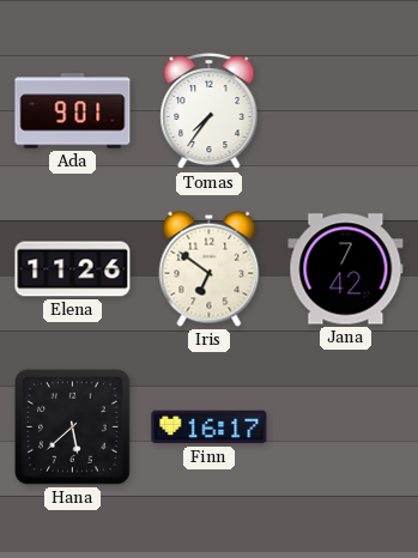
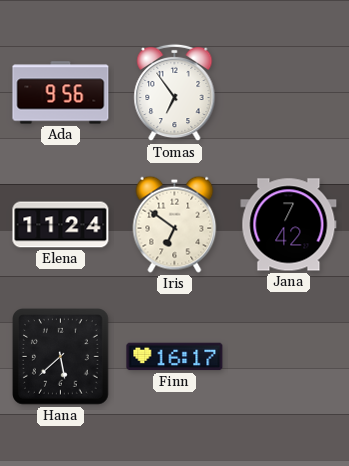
Ada: 9:01 -> 9:56
Tomas: 7:36 -> 6:54
Elena: 11:26 -> 11:24
